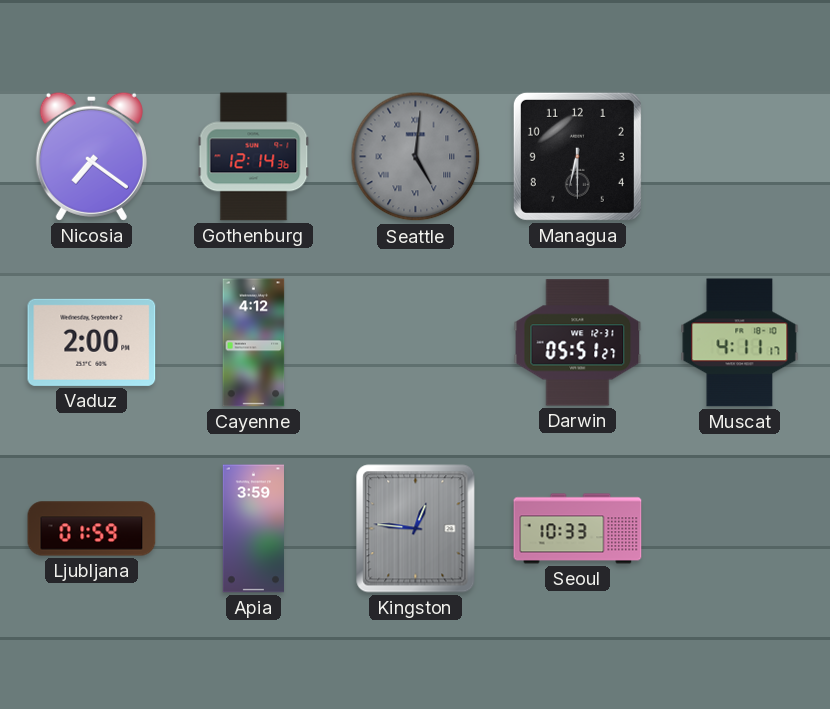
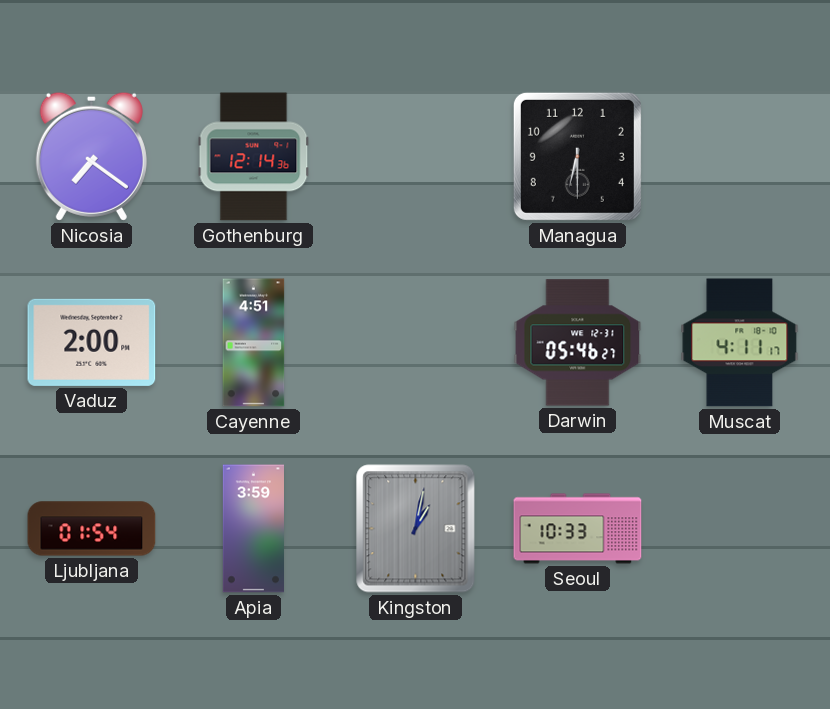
Seattle: 5:01 -> none
Cayenne: 4:12 -> 4:51
Darwin: 05:51 -> 05:46
Ljubljana: 01:59 -> 01:54
Kingston: 12:46 -> 1:02
